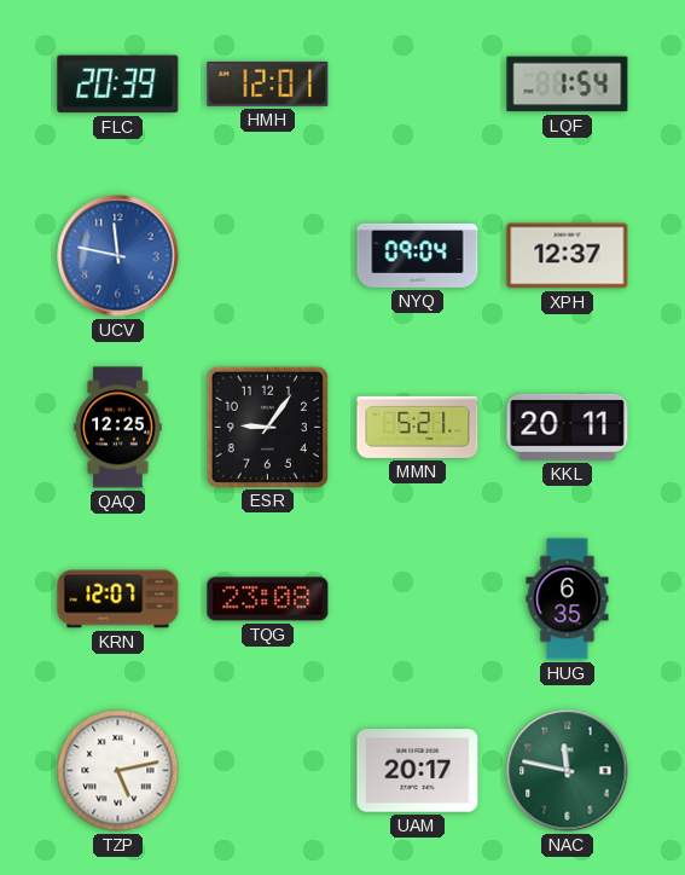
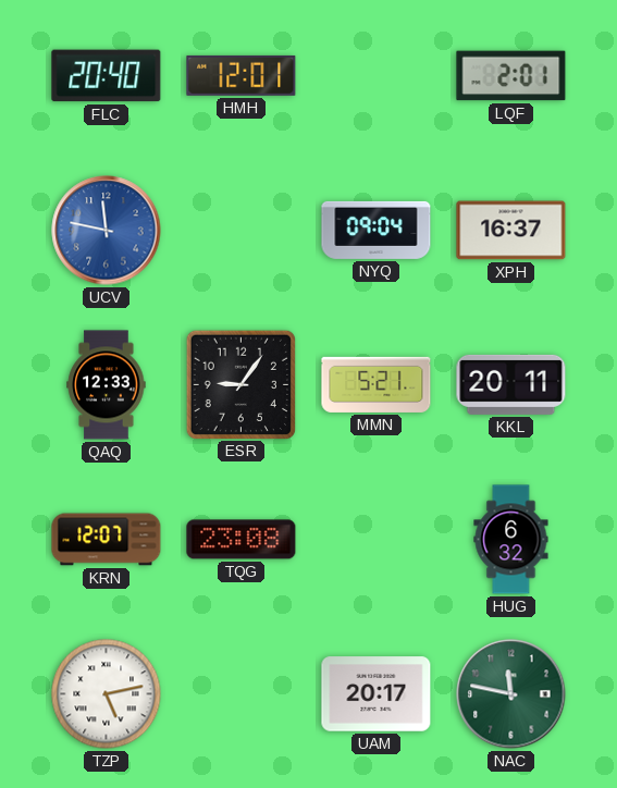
FLC: 20:39 -> 20:40
LQF: 1:54 -> 2:01
XPH: 12:37 -> 16:37
QAQ: 12:25 -> 12:33
HUG: 6:35 -> 6:32
